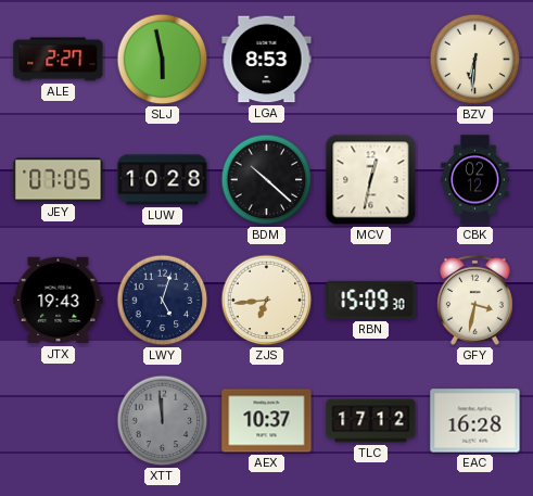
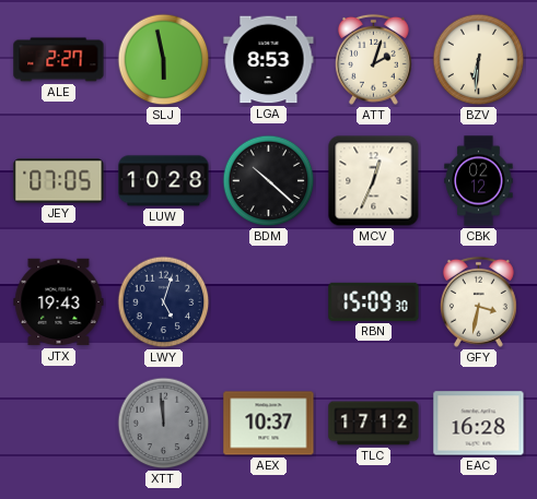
ATT: none -> 2:03
MCV: 12:32 -> 12:34
ZJS: 6:44 -> none
